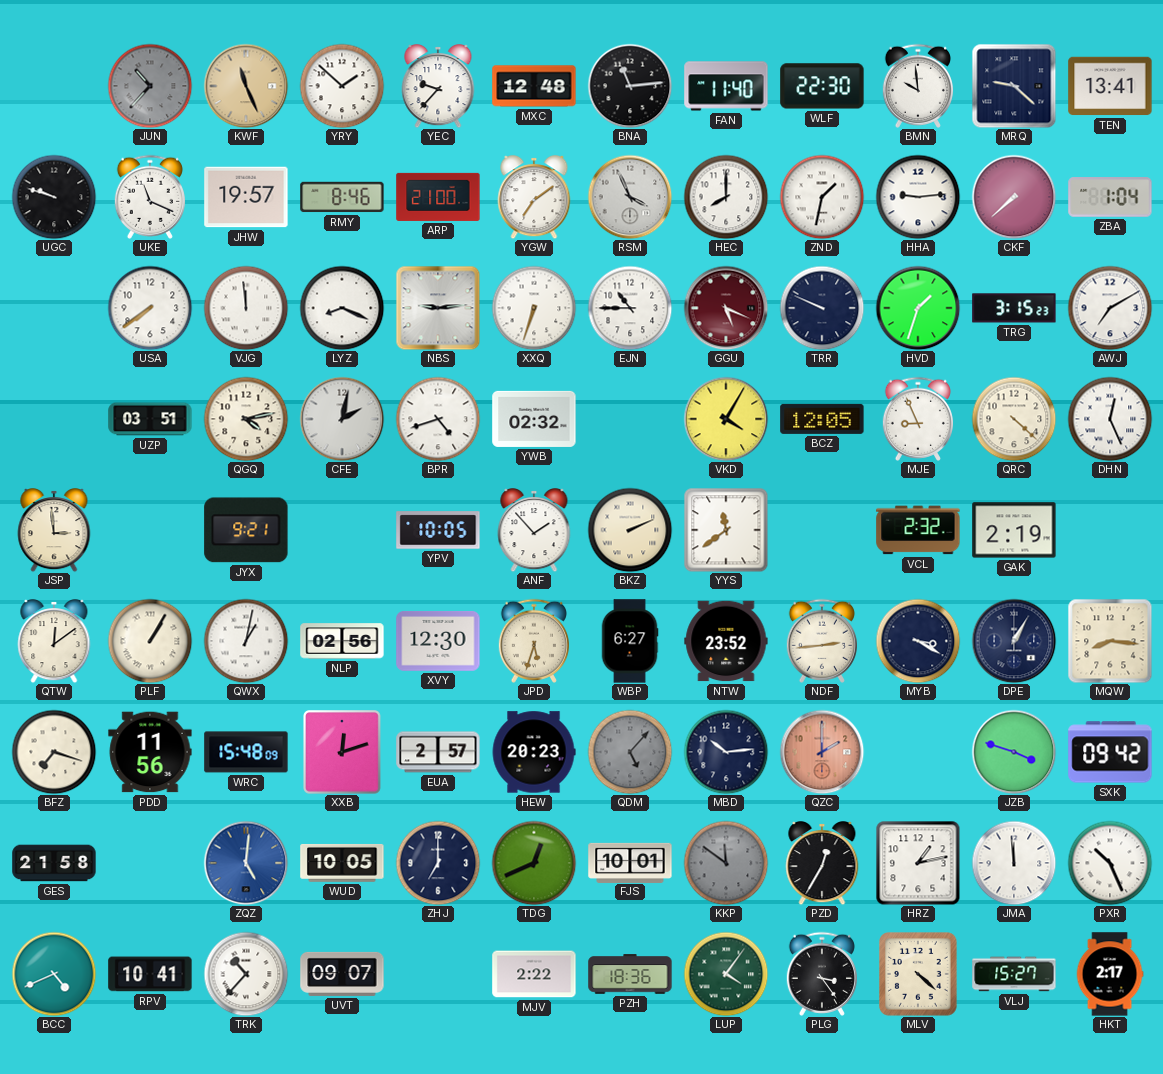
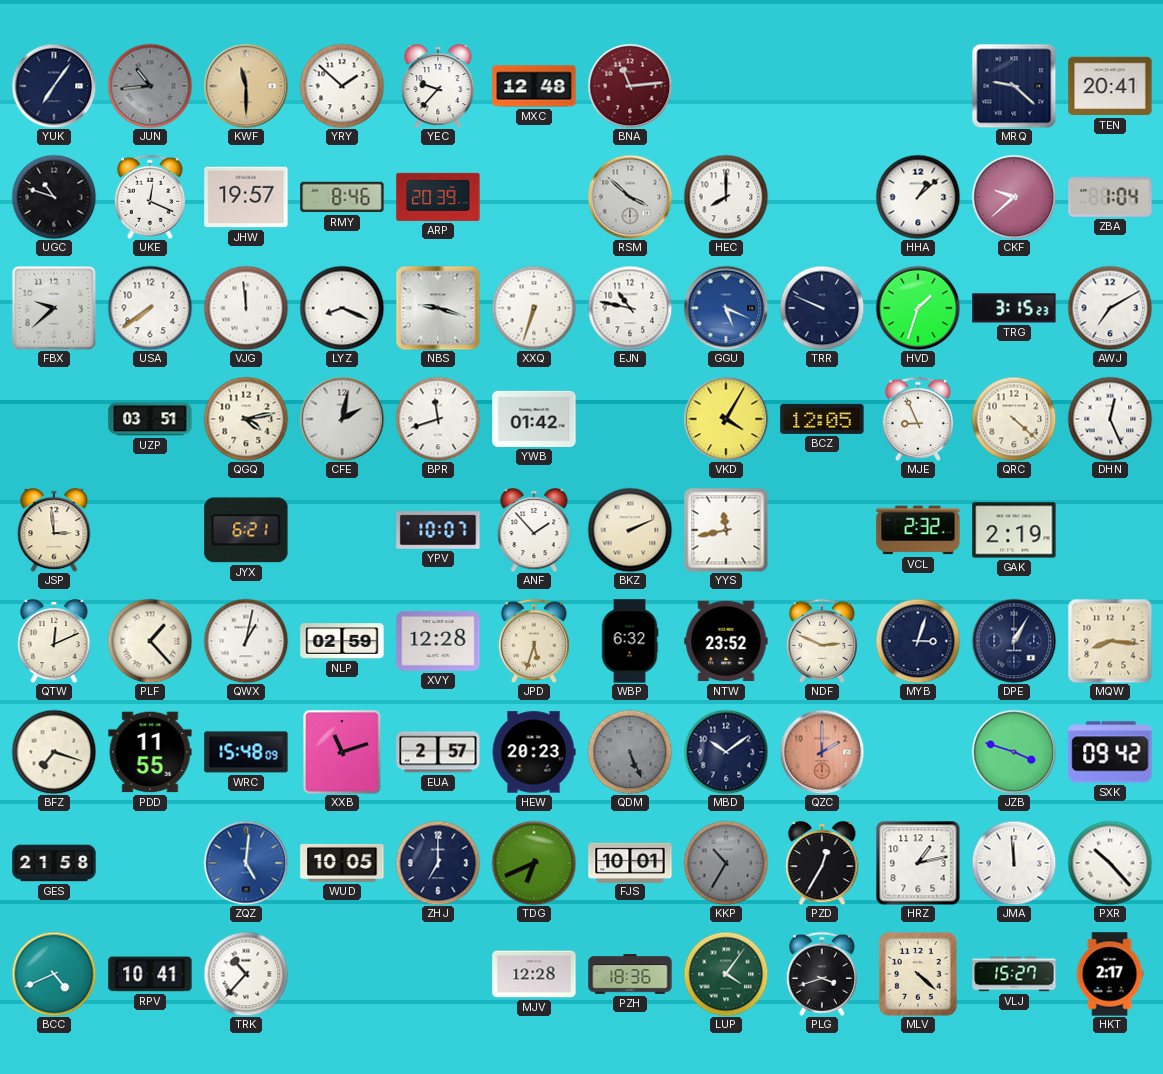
YUK: none -> 7:06
JUN: 10:37 -> 10:44
KWF: 11:26 -> 11:30
BNA dial: black -> burgundy
FAN: 11:40 -> none
WLF: 22:30 -> none
BMN: 9:59 -> none
TEN: 13:41 -> 20:41
UGC: 9:48 -> 10:48
UKE: 11:19 -> 12:19
ARP: 21:00 -> 20:39
YGW: 7:09 -> none
RSM: 3:56 -> 3:52
ZND: 1:32 -> none
HHA: 9:14 -> 1:08
CKF: 7:38 -> 9:38
FBX: none -> 9:38
NBS: 9:14 -> 9:18
EJN: 10:45 -> 10:47
GGU dial: burgundy -> blue
BPR: 4:42 -> 11:42
YWB: 02:32 -> 01:42
JYX: 9:21 -> 6:21
YPV: 10:05 -> 10:07
YYS: 11:39 -> 11:43
QTW: 12:09 -> 12:11
PLF: 1:05 -> 1:23
NLP: 02:56 -> 02:59
XVY: 12:30 -> 12:28
WBP: 6:27 -> 6:32
NDF: 2:44 -> 2:49
MYB: 3:20 -> 3:03
PDD: 11:56 -> 11:55
XXB: 12:12 -> 11:12
QDM: 5:07 -> 5:26
MBD: 10:14 -> 10:09
TDG: 12:41 -> 6:41
KKP: 11:51 -> 10:35
PXR: 10:26 -> 10:23
UVT: 09:07 -> none
MJV: 2:22 -> 12:28
PLG: 3:24 -> 3:42
